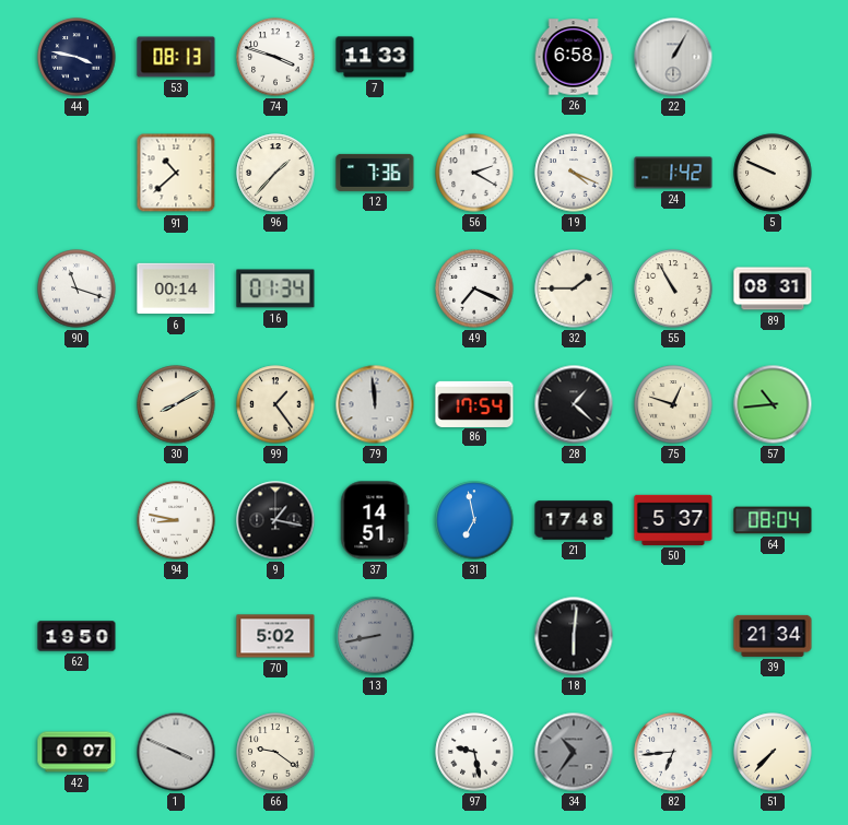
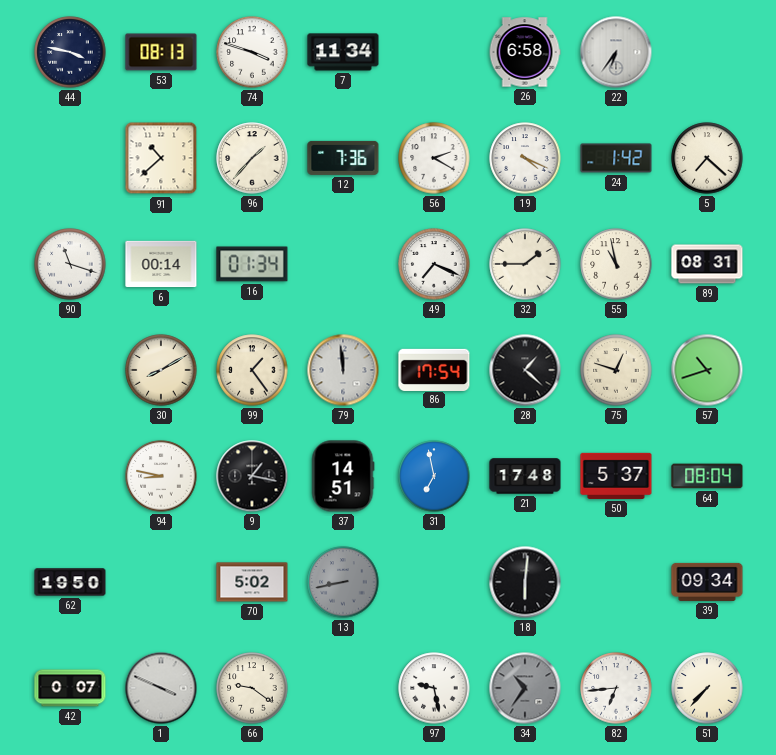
7: 11:33 -> 11:34
22: 1:05 -> 6:36
5: 9:49 -> 7:22
55: 10:55 -> 10:58
57: 10:44 -> 10:42
39: 21:34 -> 09:34
